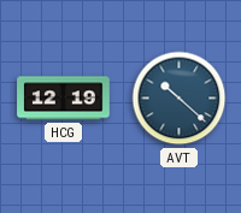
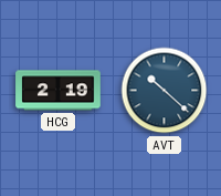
HCG: 12:19 -> 2:19
